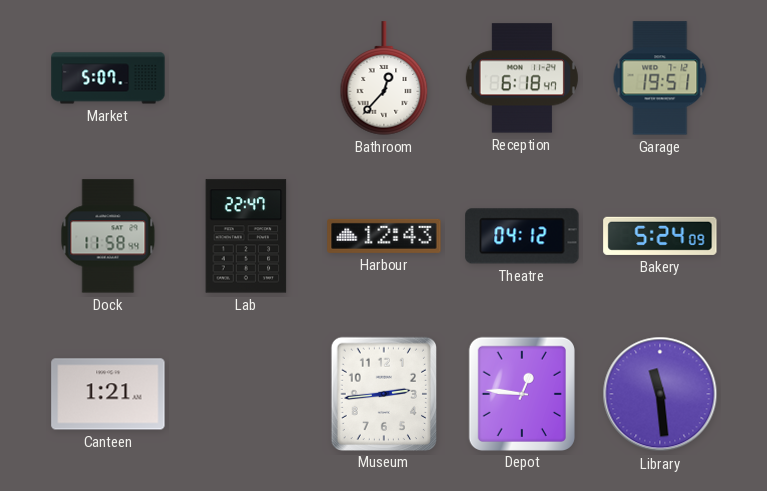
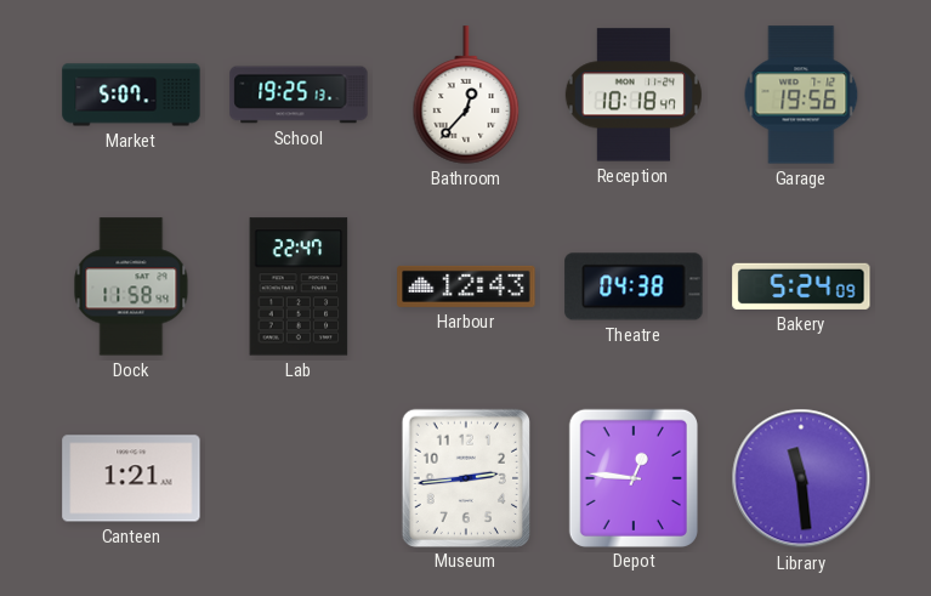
School: none -> 19:25
Reception: 6:18 -> 10:18
Garage: 19:51 -> 19:56
Theatre: 04:12 -> 04:38
